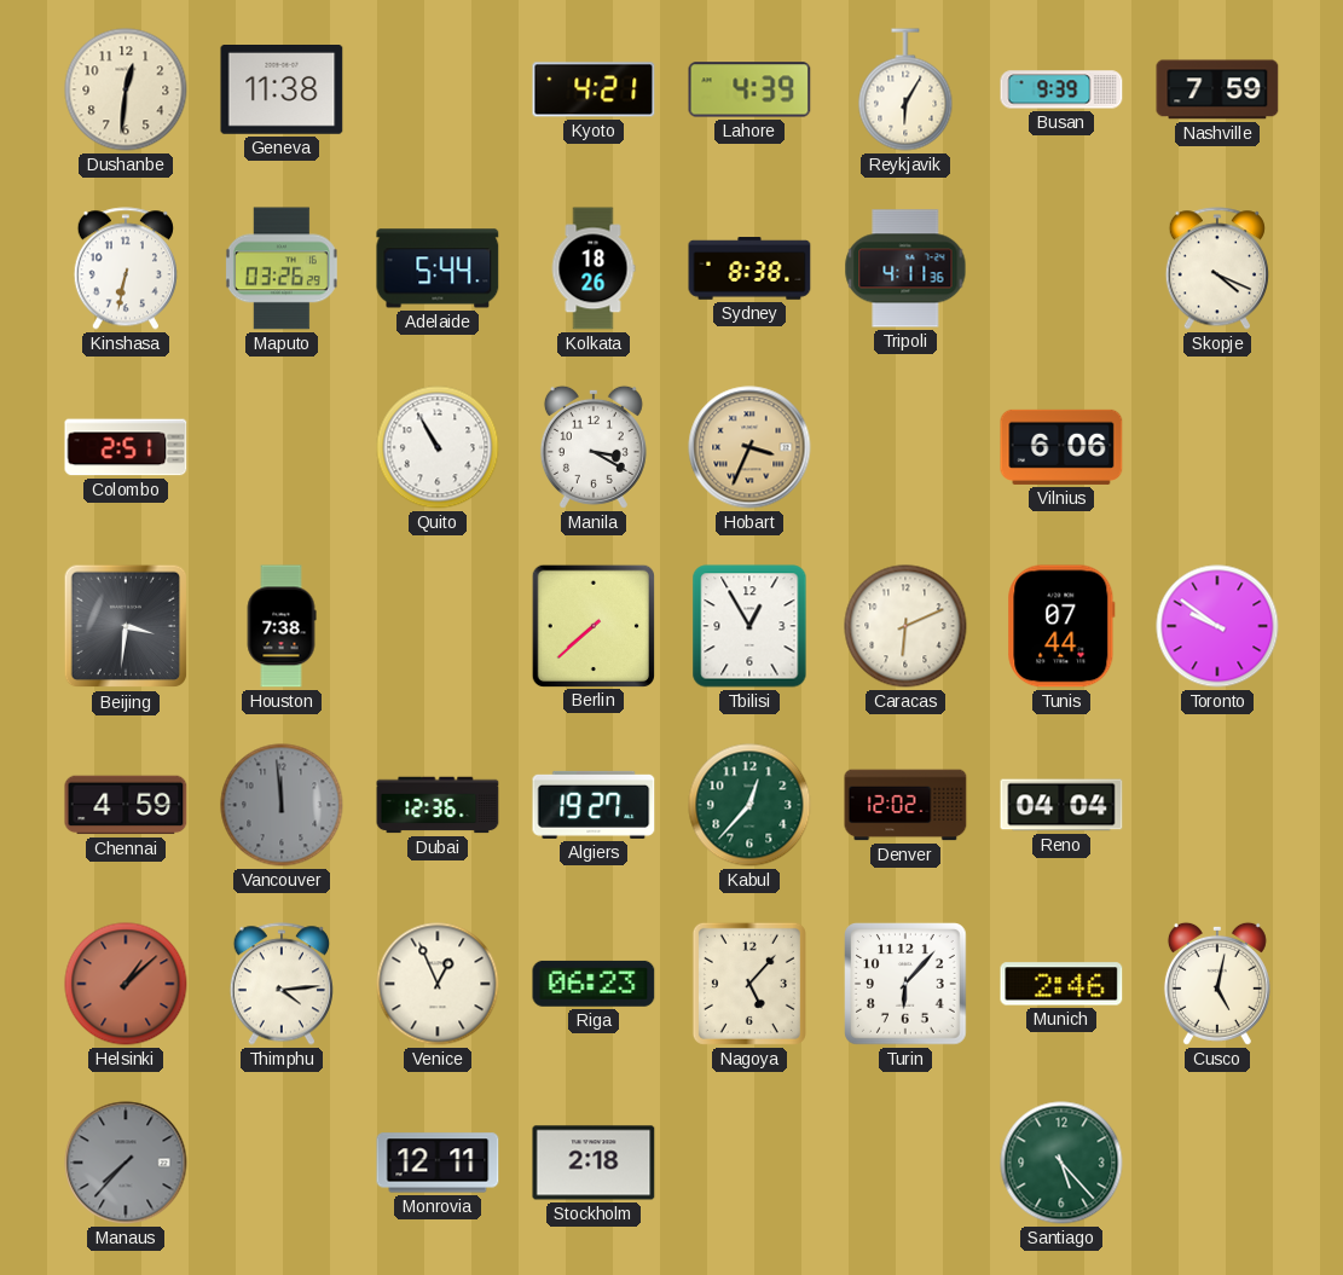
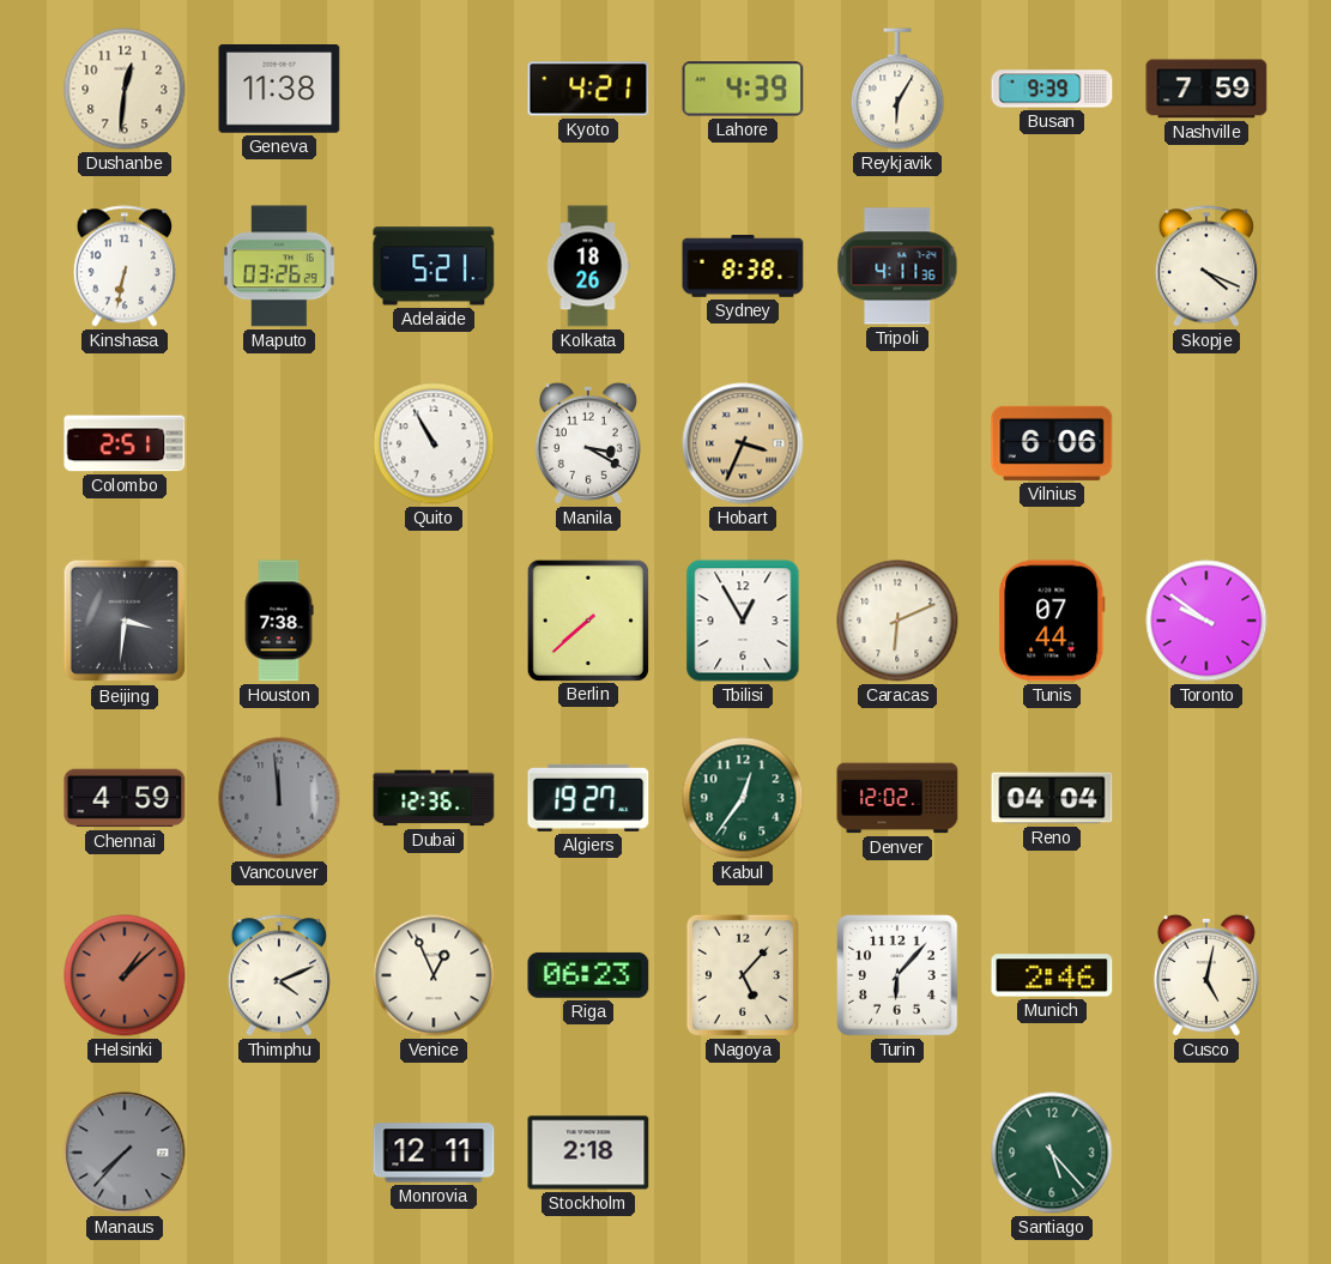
Adelaide: 5:44 -> 5:21
Kabul: 12:37 -> 12:36
Thimphu: 4:14 -> 4:11
